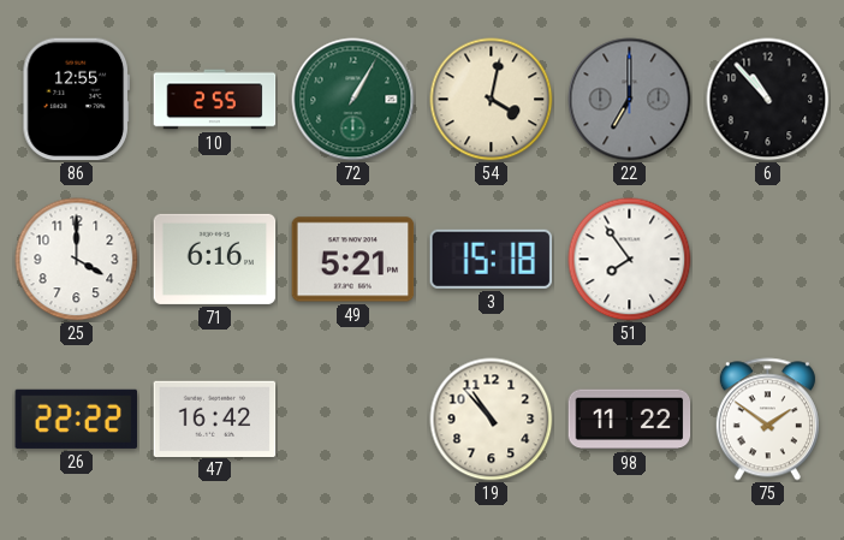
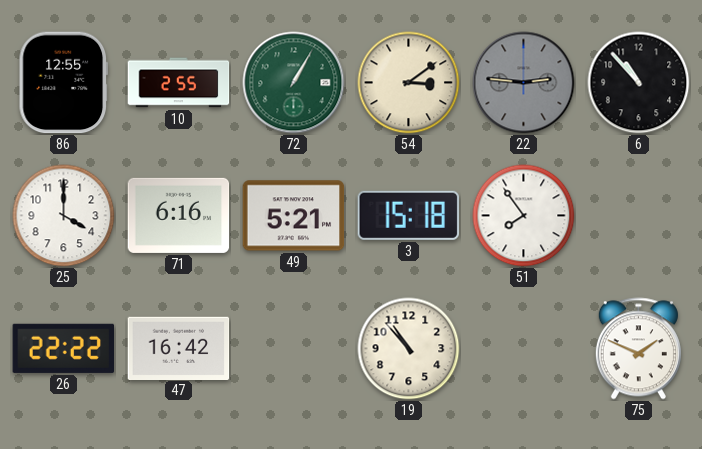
54: 4:02 -> 3:09
22: 7:00 -> 2:46
98: 11:22 -> none
75: 1:51 -> 1:49
